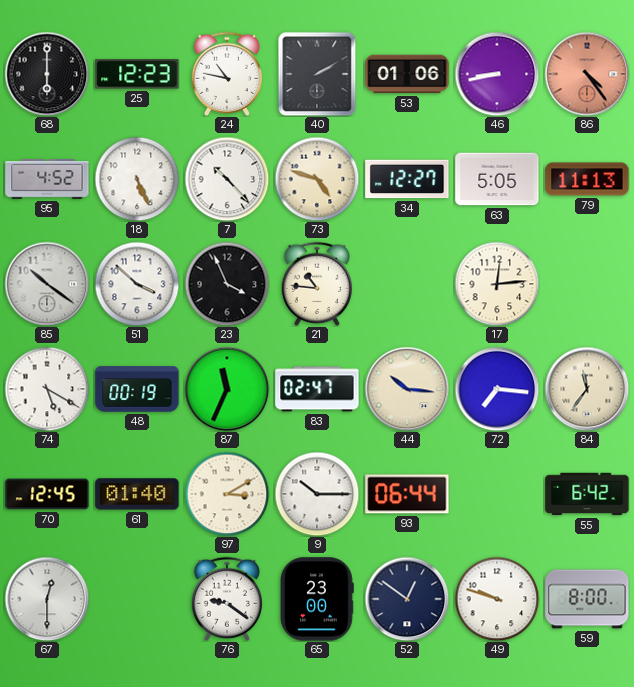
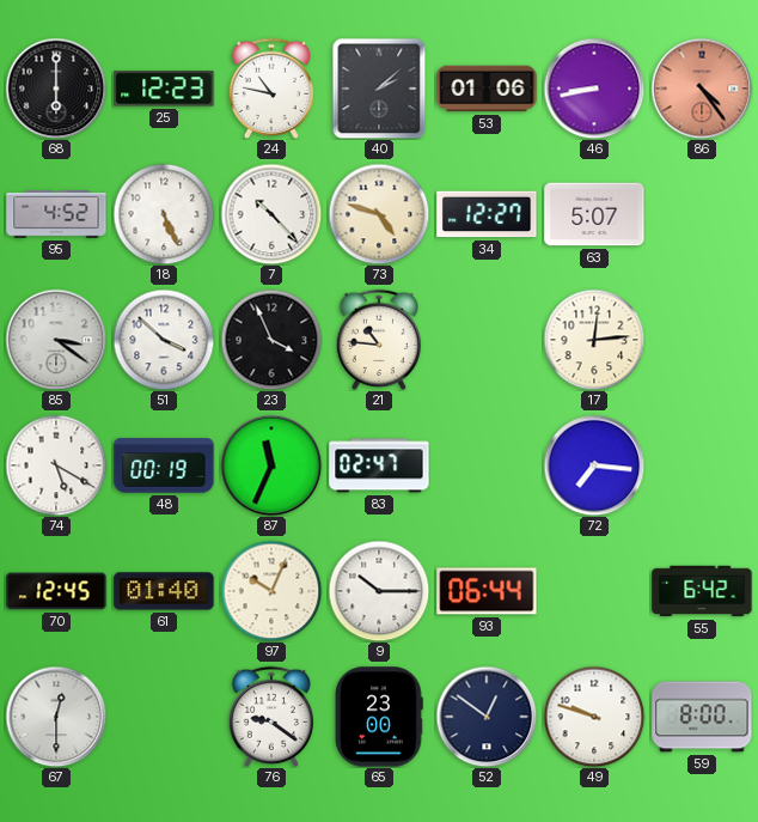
40: 2:10 -> 2:08
63: 5:05 -> 5:07
79: 11:13 -> none
85: 10:21 -> 3:21
44: 10:16 -> none
84: 11:36 -> none
97: 3:10 -> 10:04
